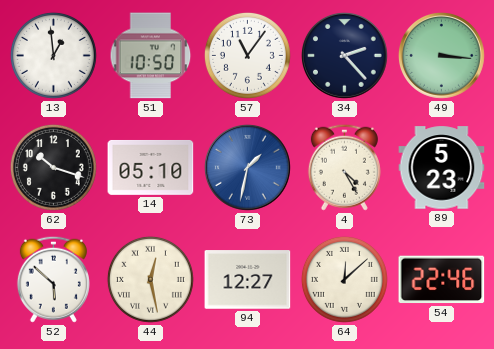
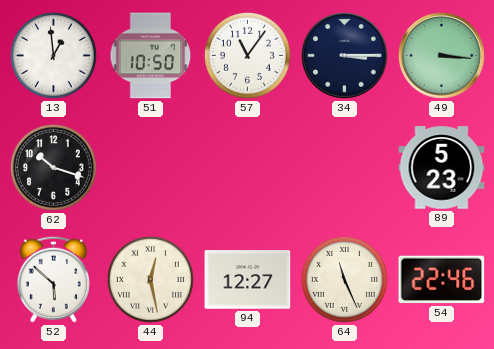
34: 2:23 -> 3:15
14: 05:10 -> none
73: 1:32 -> none
4: 4:25 -> none
64: 12:08 -> 11:26
